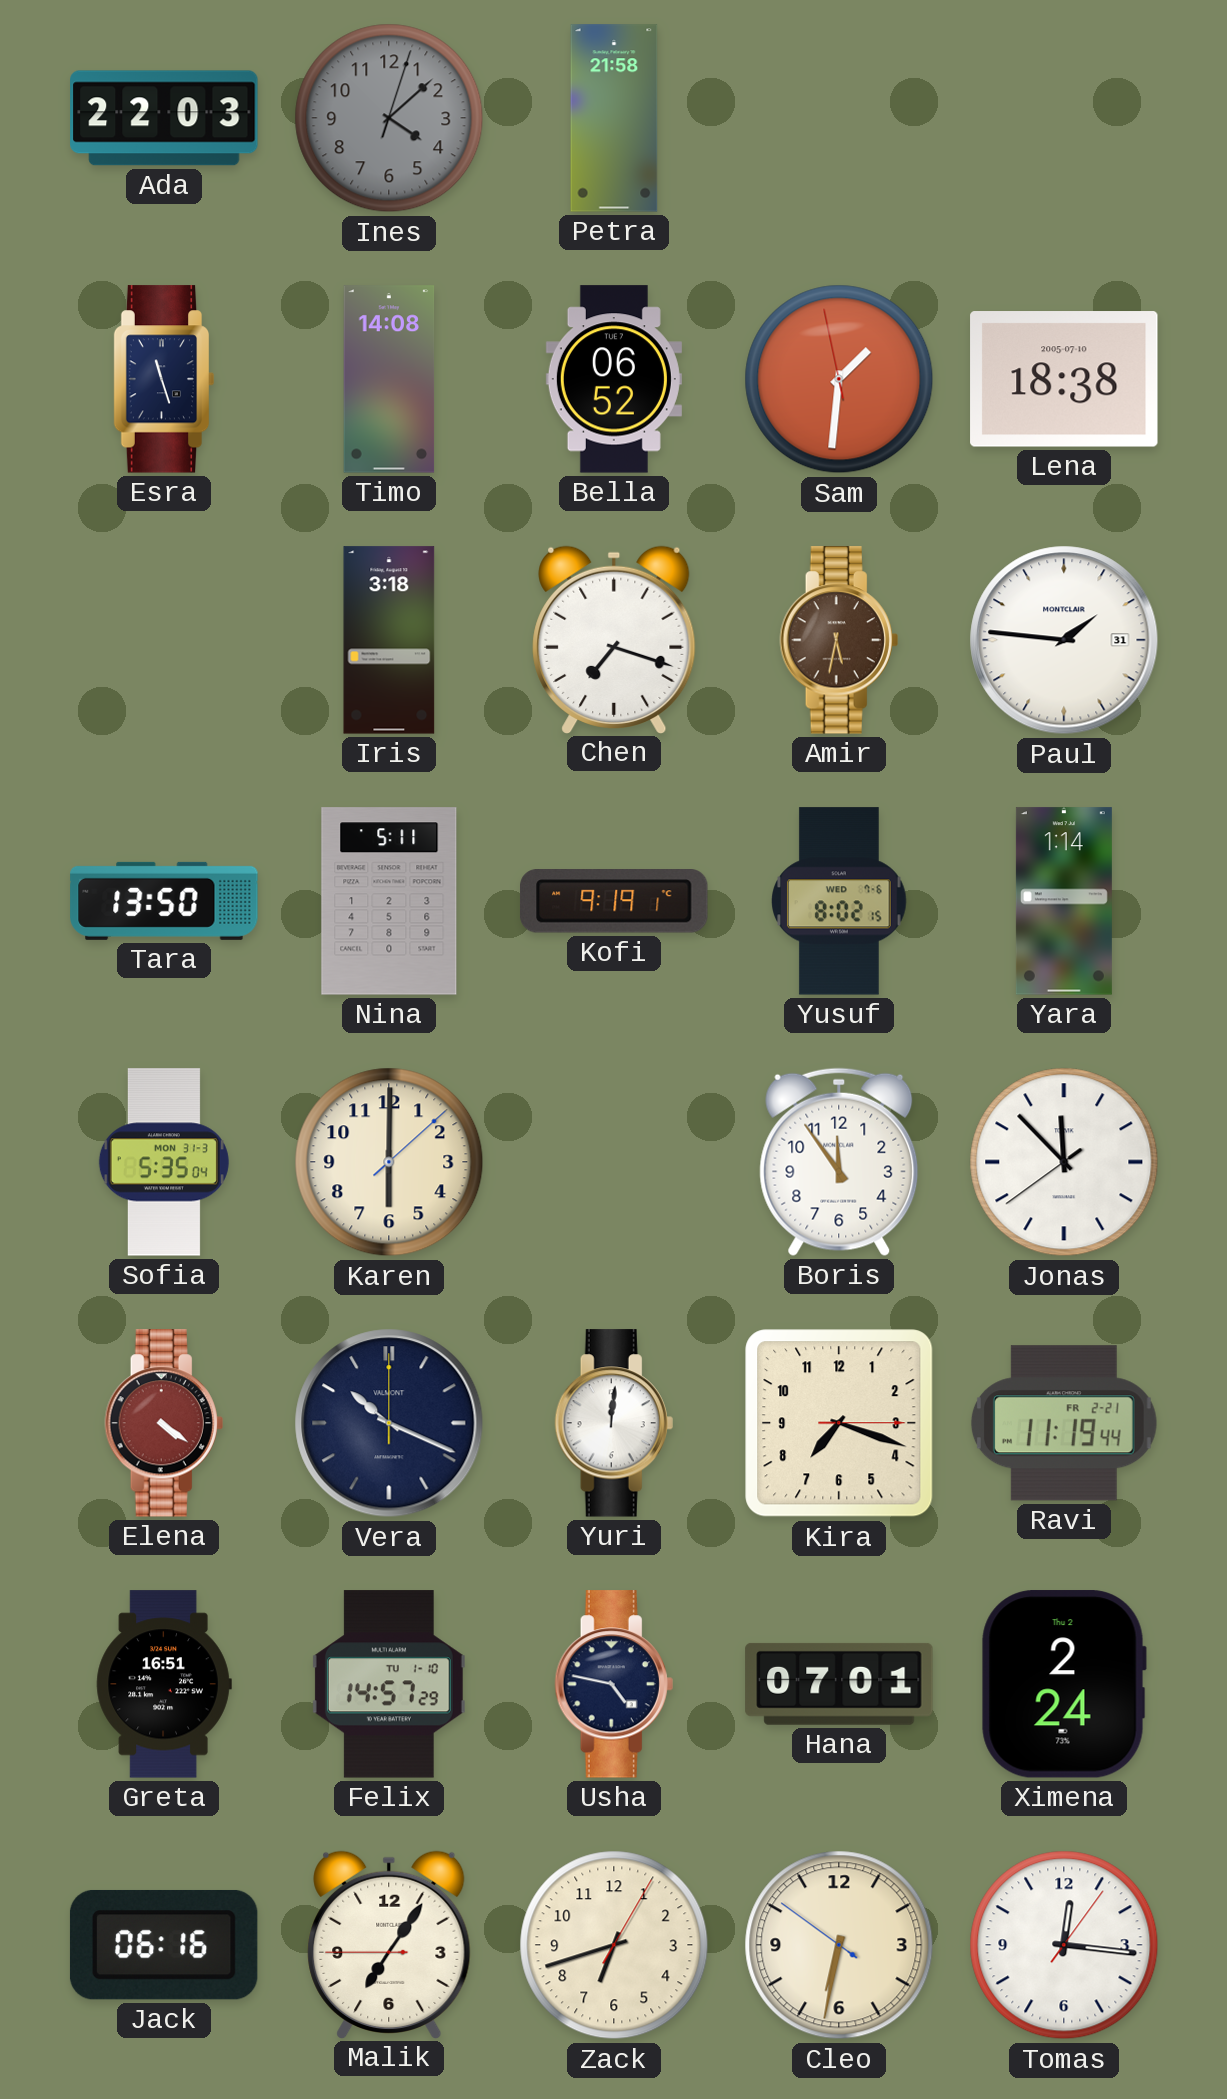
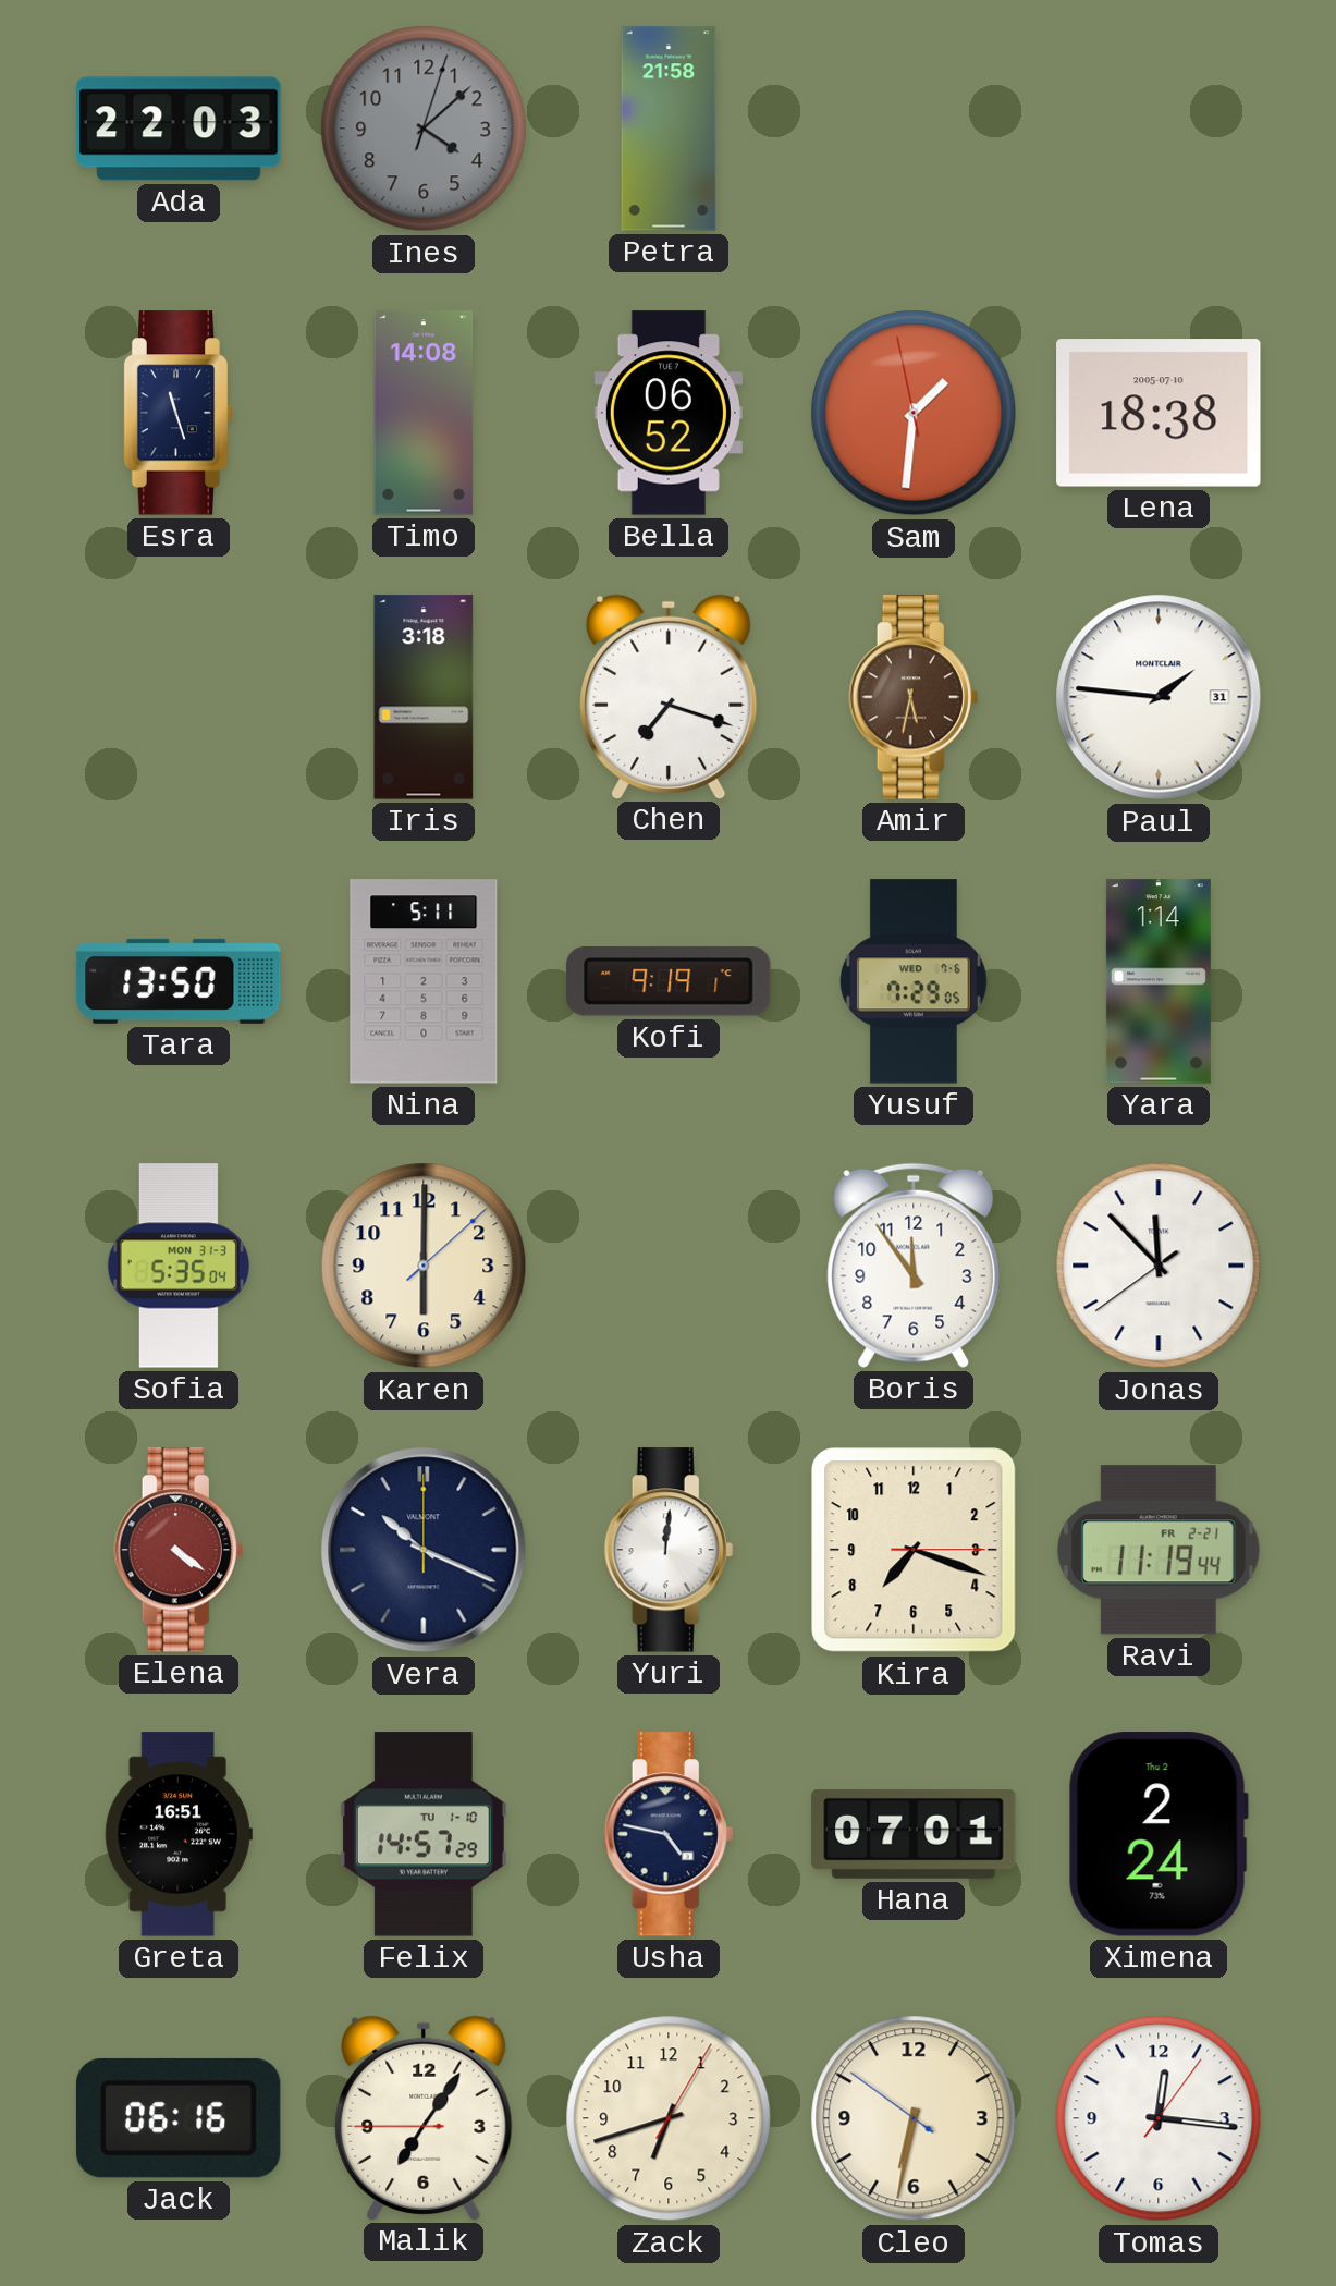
Yusuf: 8:02 -> 7:29
